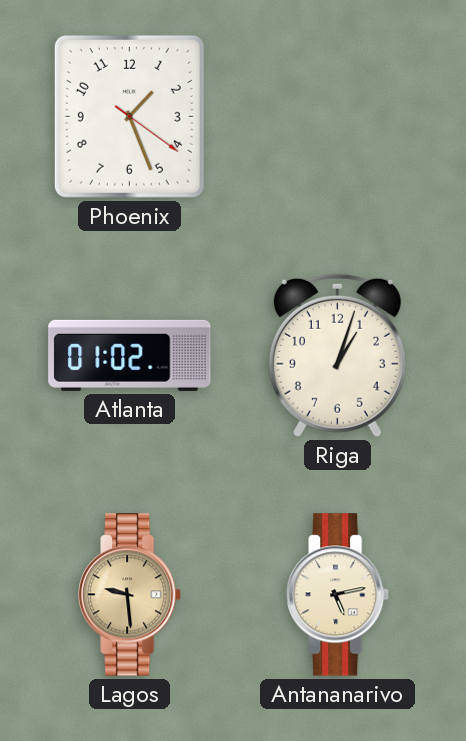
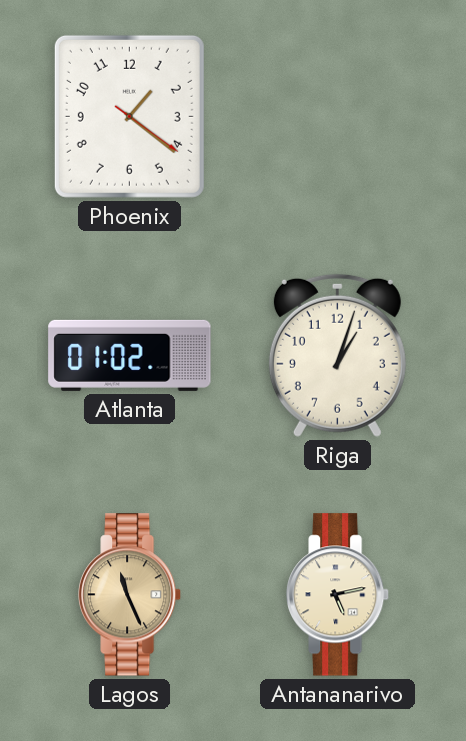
Phoenix: 1:26 -> 1:21
Lagos: 9:29 -> 11:26
